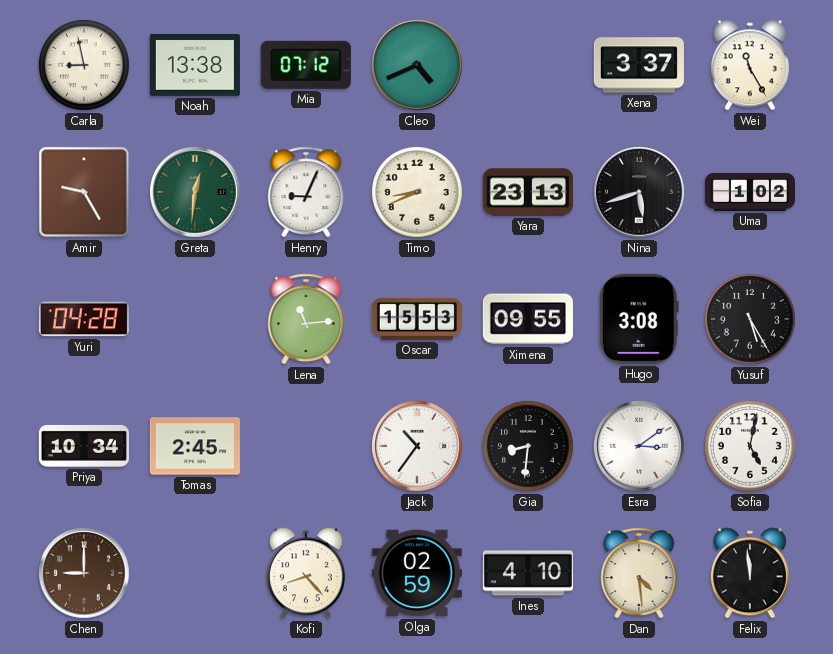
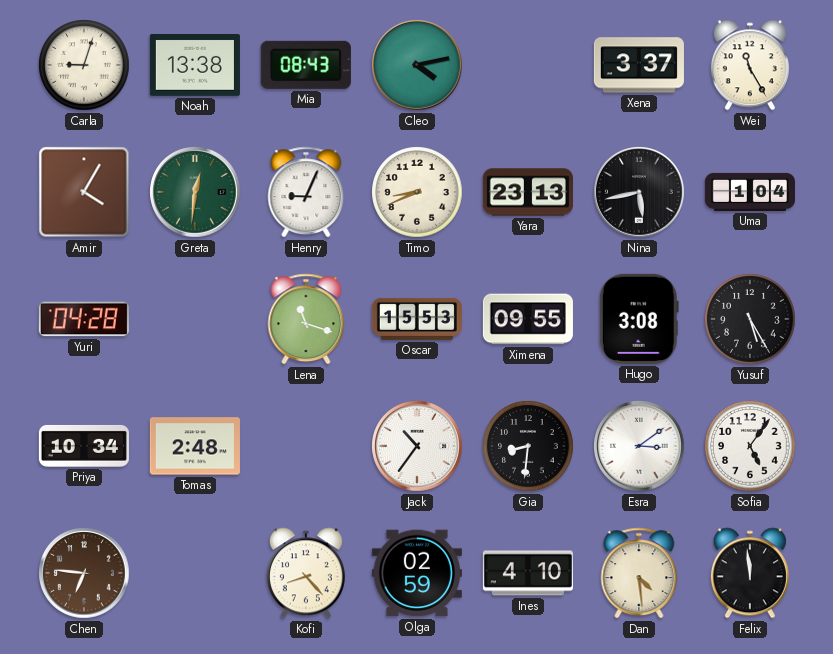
Carla: 8:58 -> 9:03
Mia: 07:12 -> 08:43
Cleo: 4:41 -> 4:13
Amir: 9:25 -> 4:05
Nina: 5:42 -> 5:43
Uma: 1:02 -> 1:04
Lena: 11:14 -> 11:18
Tomas: 2:45 -> 2:48
Sofia: 5:02 -> 5:06
Chen: 9:00 -> 6:46
